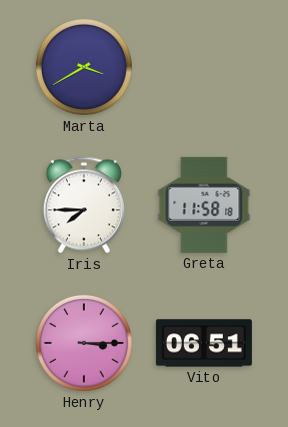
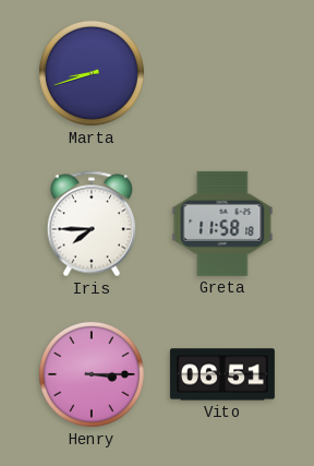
Marta: 3:40 -> 8:42
